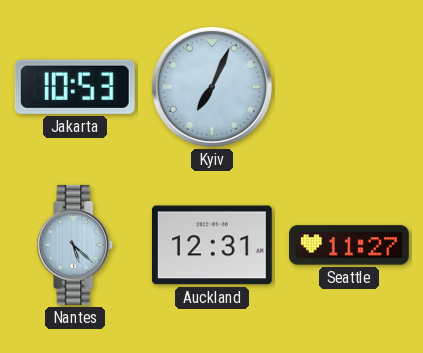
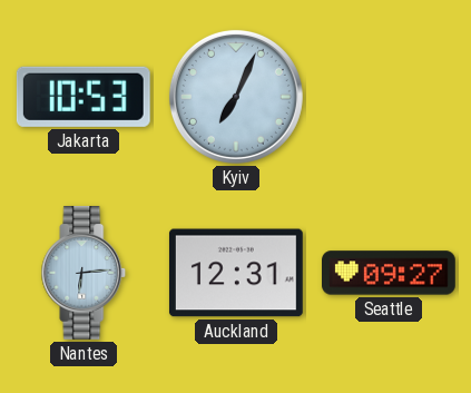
Nantes: 5:22 -> 6:14
Seattle: 11:27 -> 09:27
